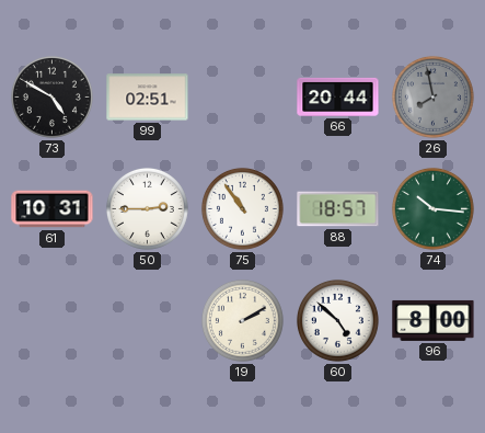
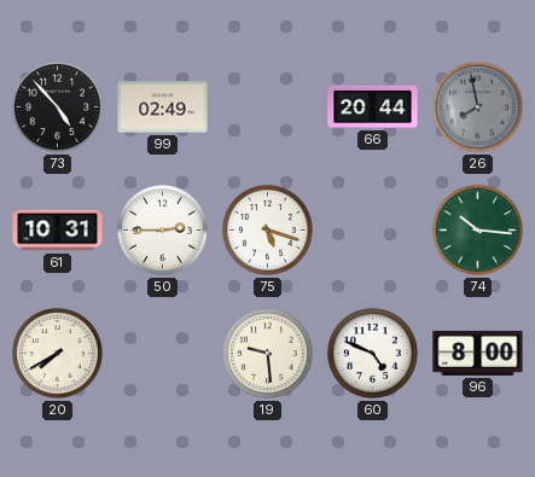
73: 4:50 -> 4:53
99: 02:51 -> 02:49
75: 10:54 -> 5:18
88: 18:57 -> none
20: none -> 7:40
19: 2:10 -> 9:29
60: 4:52 -> 4:49
